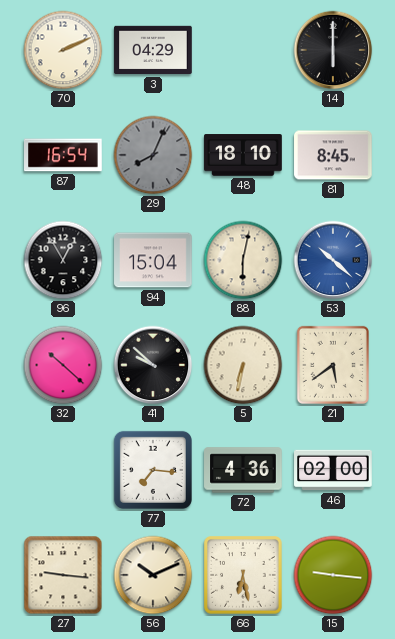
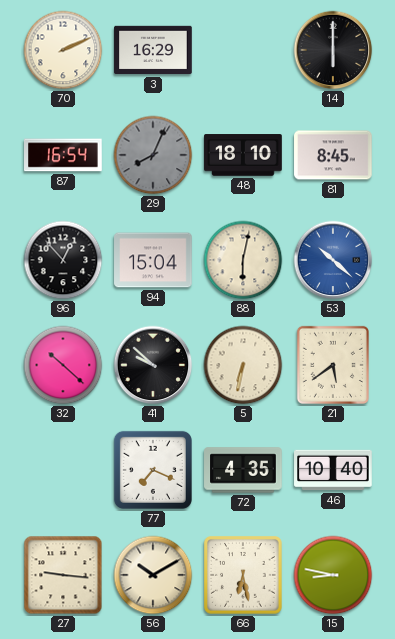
3: 04:29 -> 16:29
96: 12:55 -> 12:53
77: 7:16 -> 7:19
72: 4:36 -> 4:35
46: 02:00 -> 10:40
56: 10:11 -> 10:10
15: 9:16 -> 8:47
